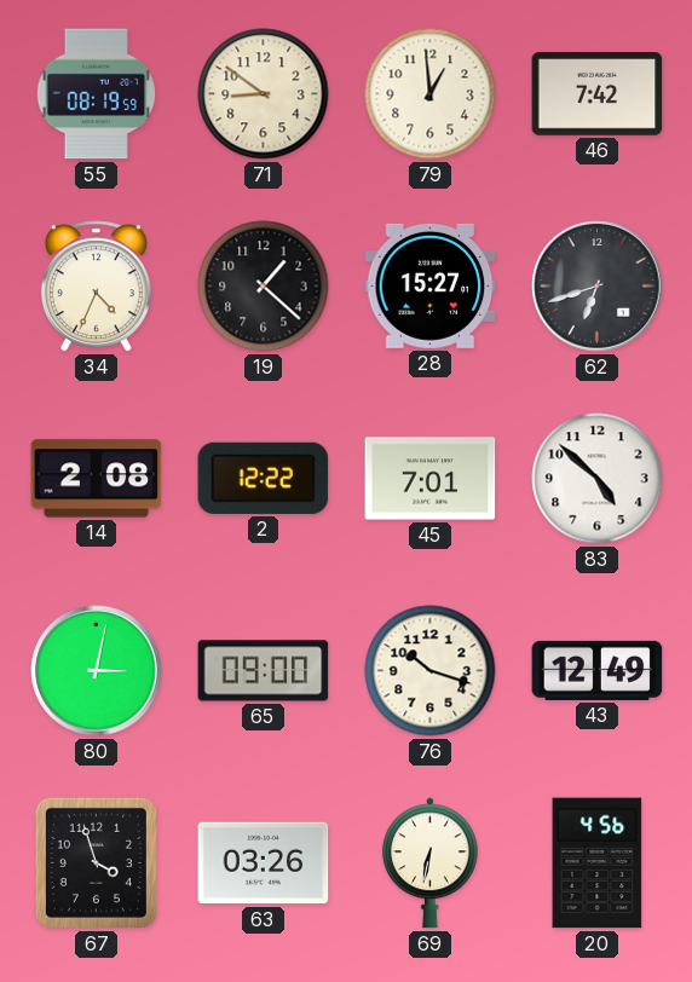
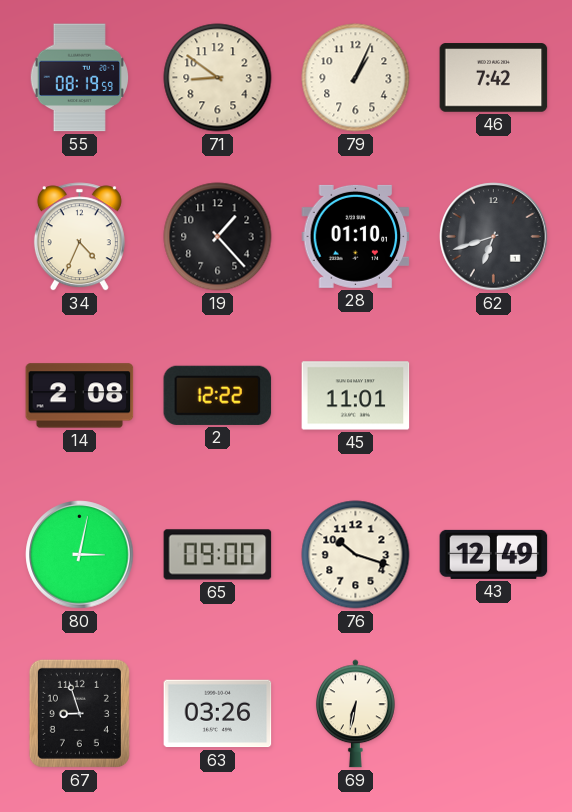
79: 12:59 -> 1:04
19: 1:22 -> 1:23
28: 15:27 -> 01:10
45: 7:01 -> 11:01
83: 4:52 -> none
67: 3:57 -> 8:57
20: 4:56 -> none
